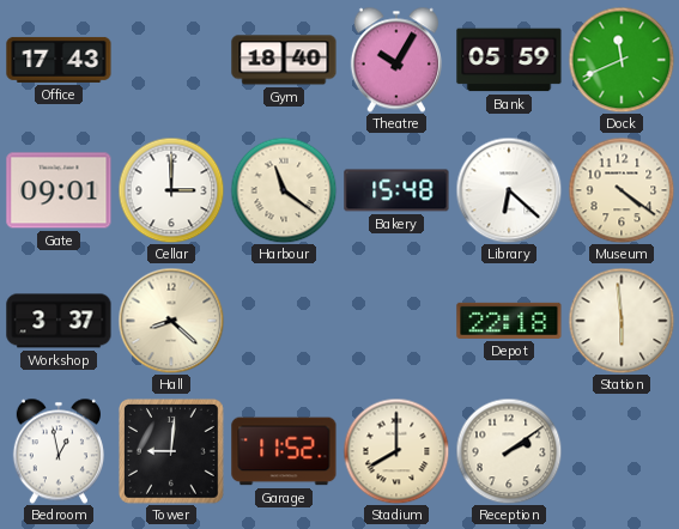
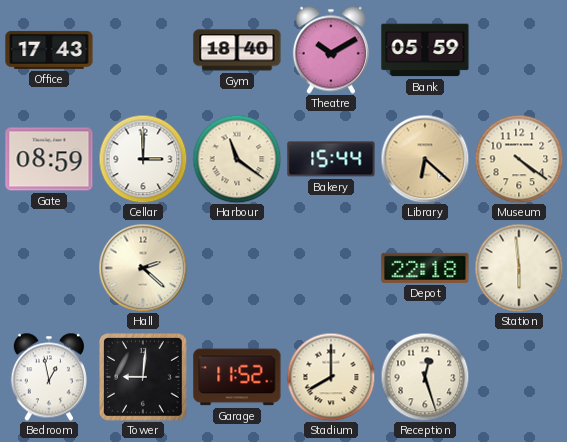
Theatre: 10:05 -> 10:10
Dock: 11:41 -> none
Gate: 09:01 -> 08:59
Bakery: 15:48 -> 15:44
Library dial: white -> champagne
Workshop: 3:37 -> none
Hall: 8:22 -> 2:22
Reception: 2:09 -> 12:27
